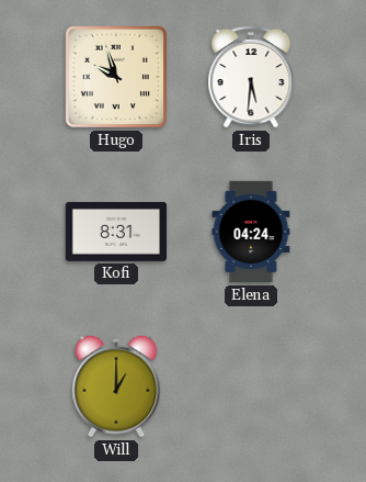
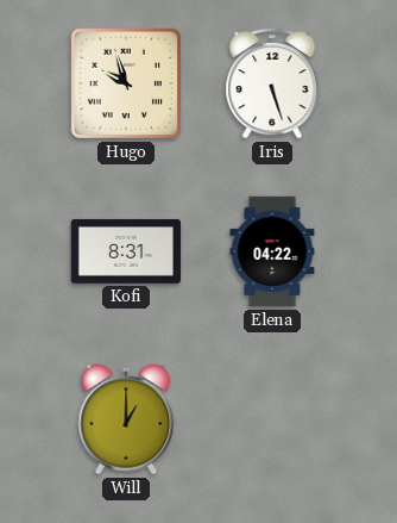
Iris: 5:31 -> 5:27
Elena: 04:24 -> 04:22
